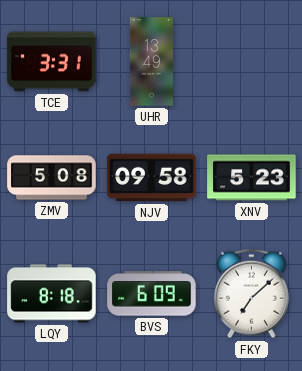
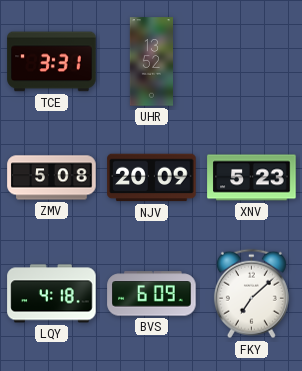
UHR: 13:49 -> 13:52
NJV: 09:58 -> 20:09
LQY: 8:18 -> 4:18
